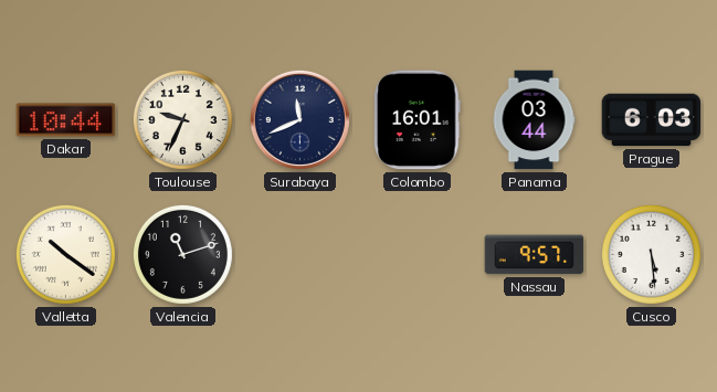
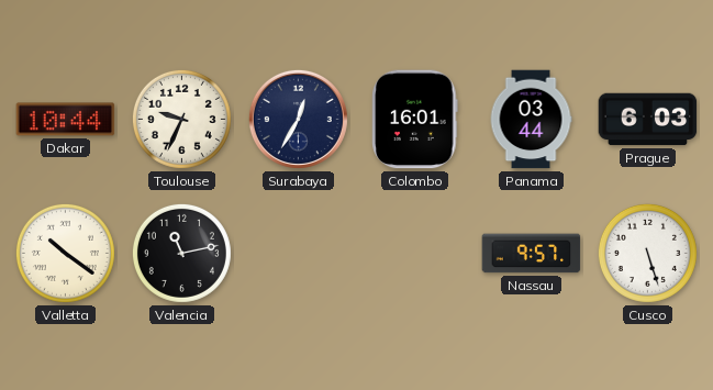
Surabaya: 11:41 -> 12:35
Valencia: 11:12 -> 11:13
Cusco: 5:29 -> 5:27
